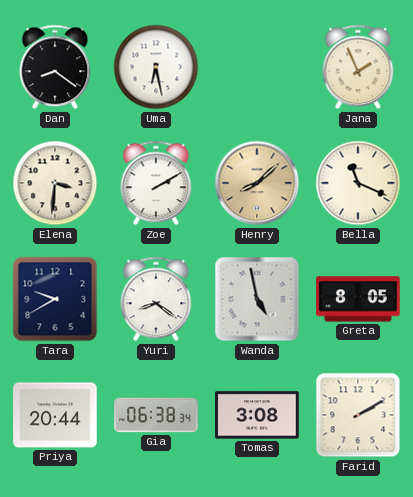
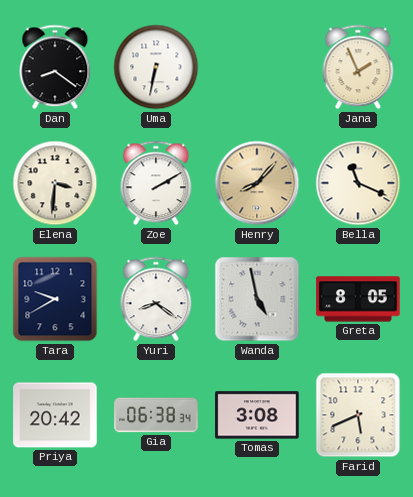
Uma: 6:28 -> 6:32
Henry: 8:08 -> 8:07
Priya: 20:44 -> 20:42
Farid: 2:10 -> 5:41
